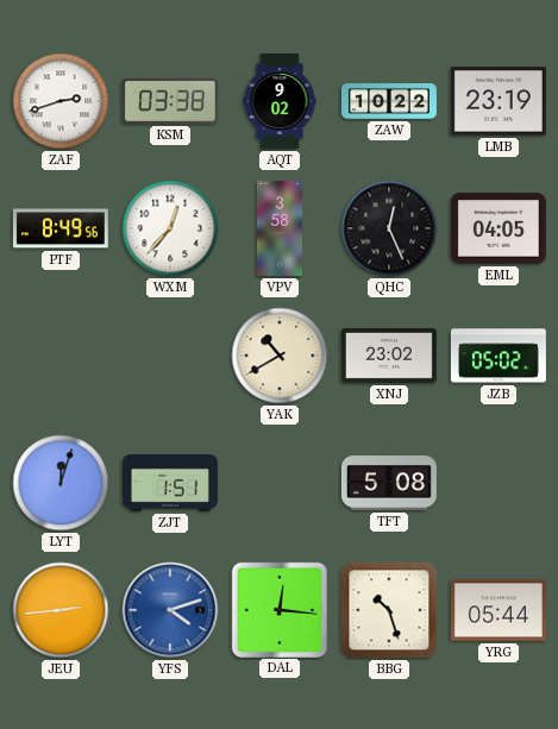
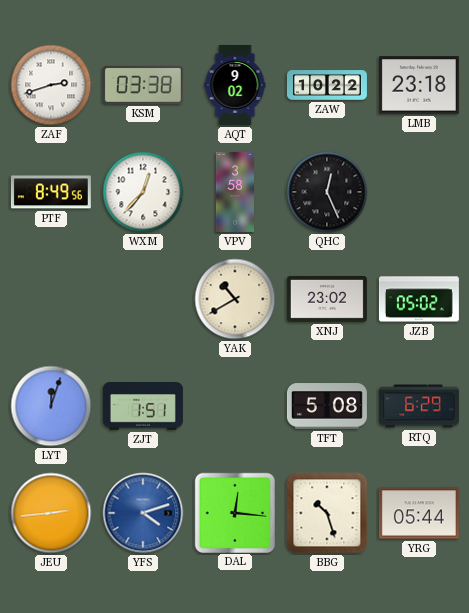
LMB: 23:19 -> 23:18
EML: 04:05 -> none
RTQ: none -> 6:29
